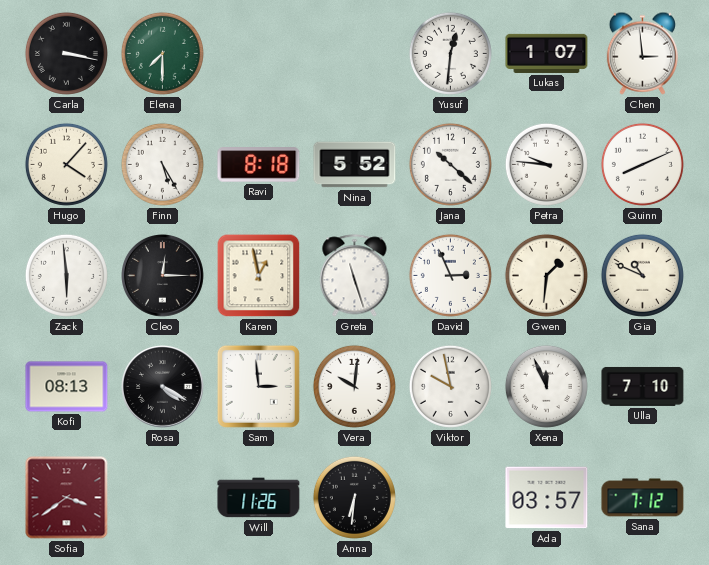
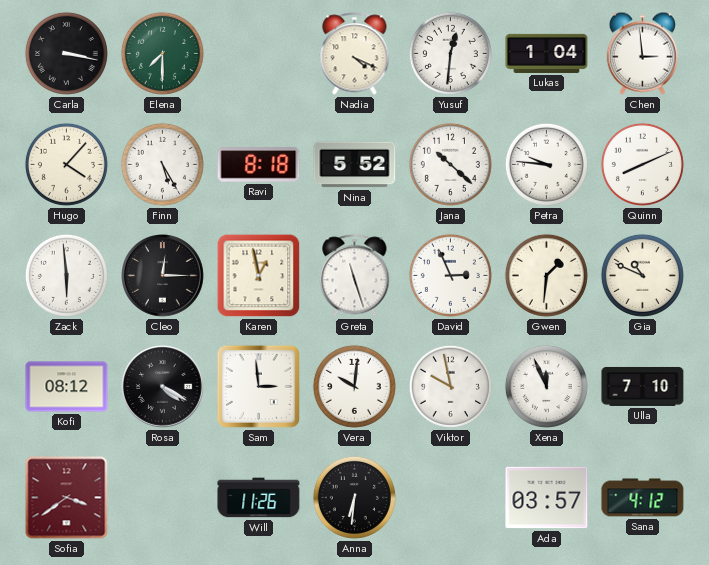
Nadia: none -> 4:19
Lukas: 1:07 -> 1:04
Kofi: 08:13 -> 08:12
Sana: 7:12 -> 4:12
